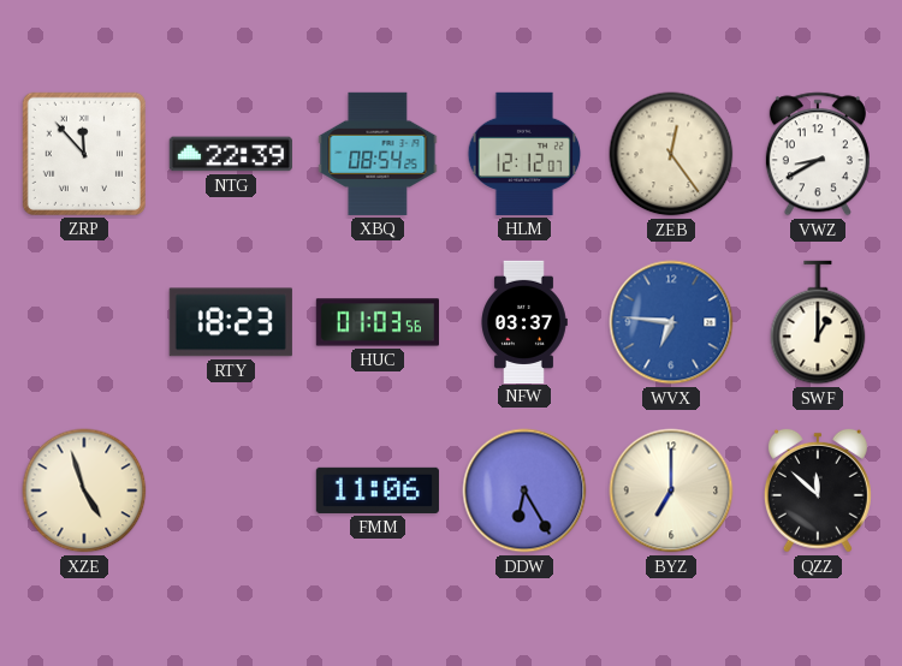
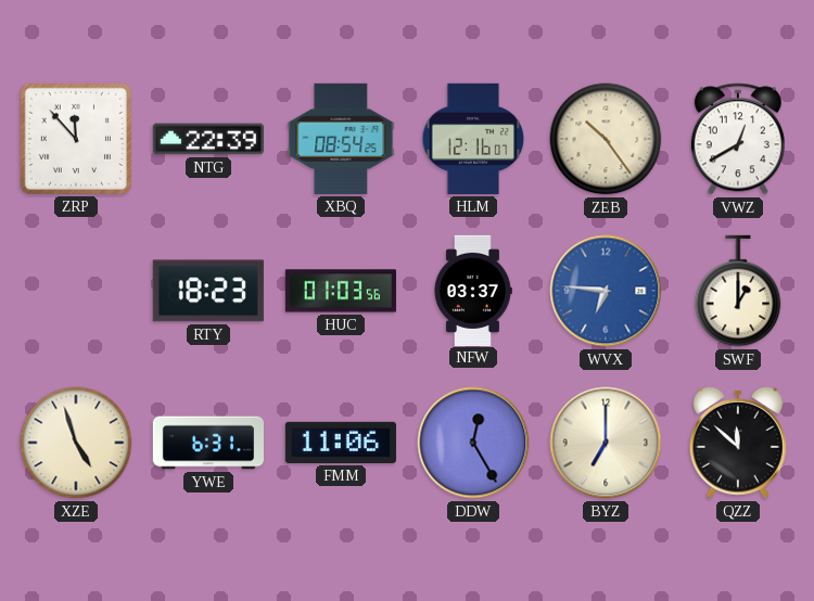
HLM: 12:12 -> 12:16
ZEB: 12:24 -> 10:24
VWZ: 8:40 -> 12:40
YWE: none -> 6:31
DDW: 6:25 -> 12:25
